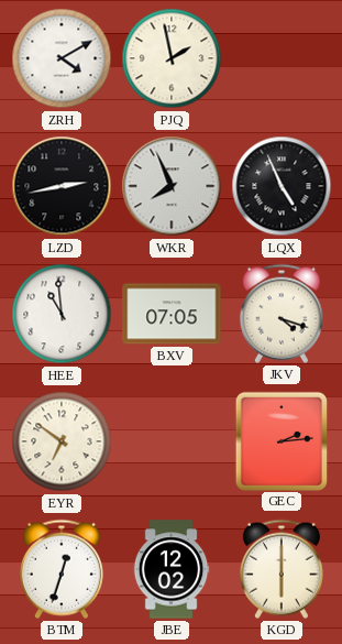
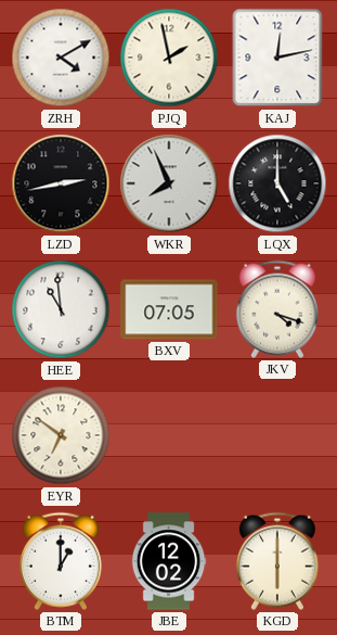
KAJ: none -> 12:13
LQX: 4:56 -> 5:00
GEC: 2:14 -> none
BTM: 12:33 -> 1:00
